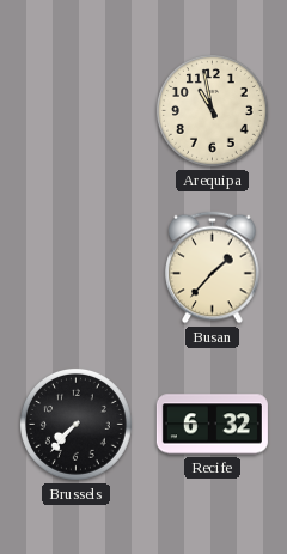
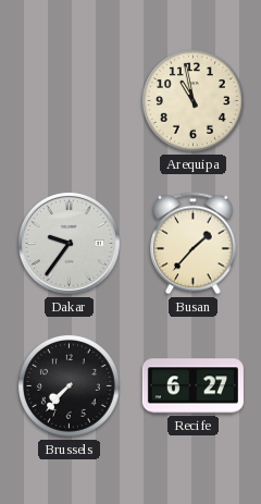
Dakar: none -> 9:36
Recife: 6:32 -> 6:27
